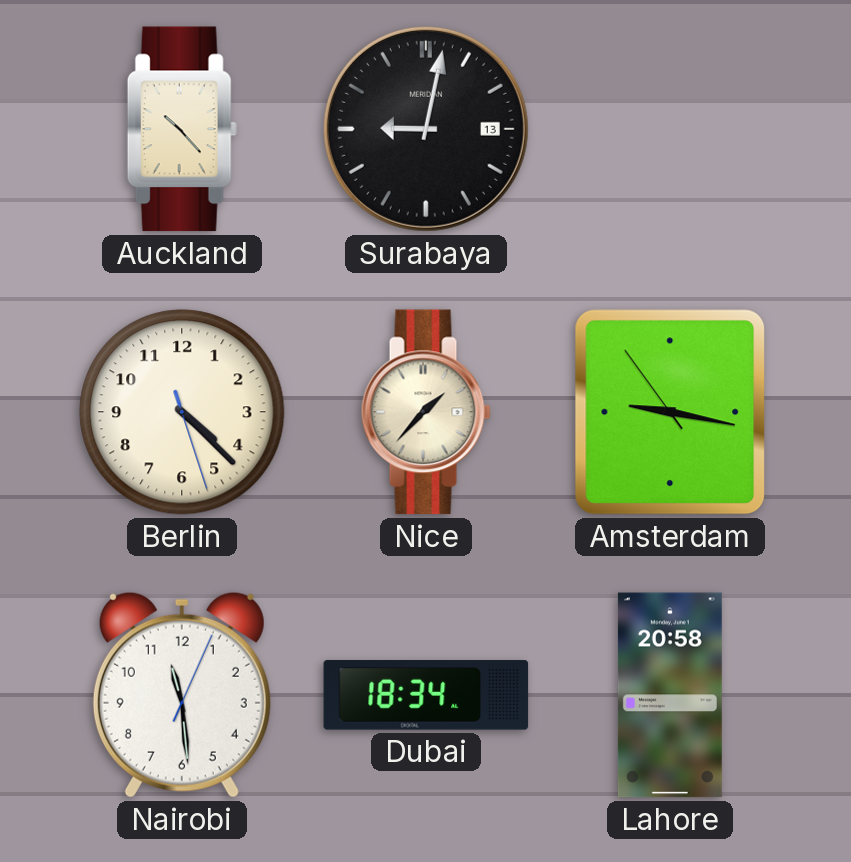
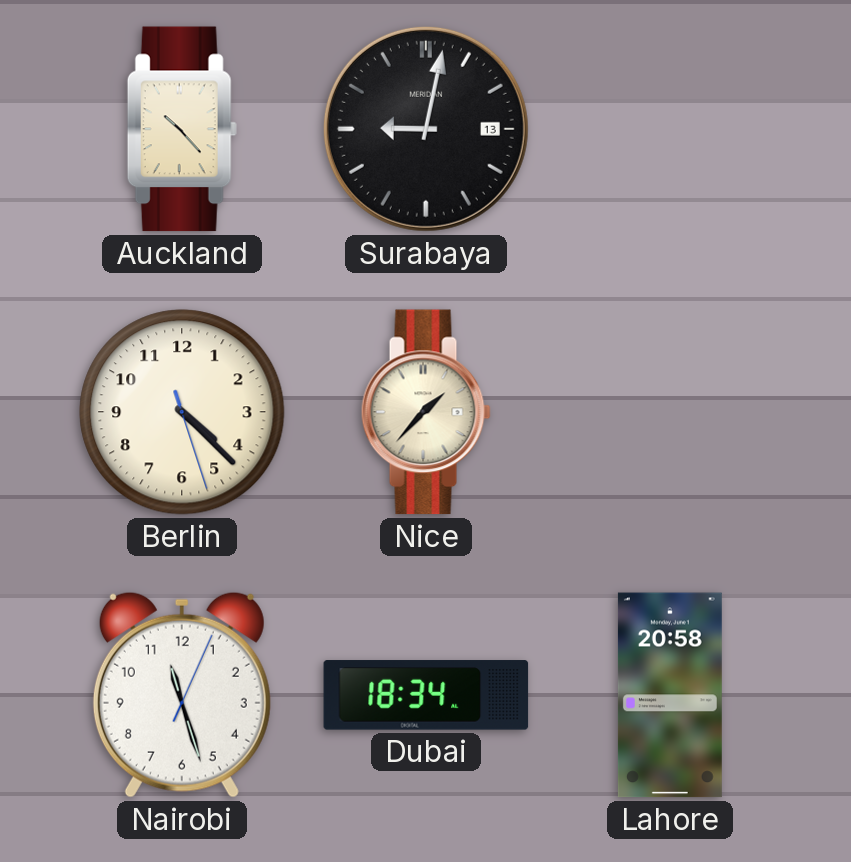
Amsterdam: 9:16 -> none
Nairobi: 11:29 -> 11:27
